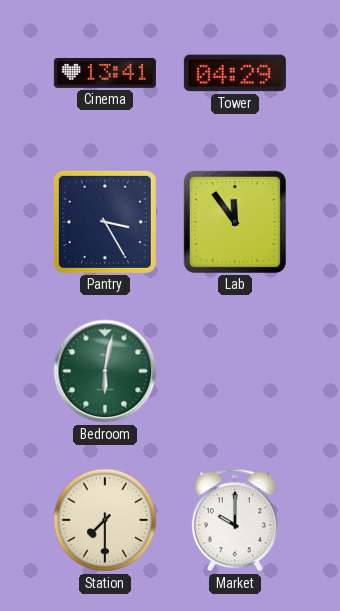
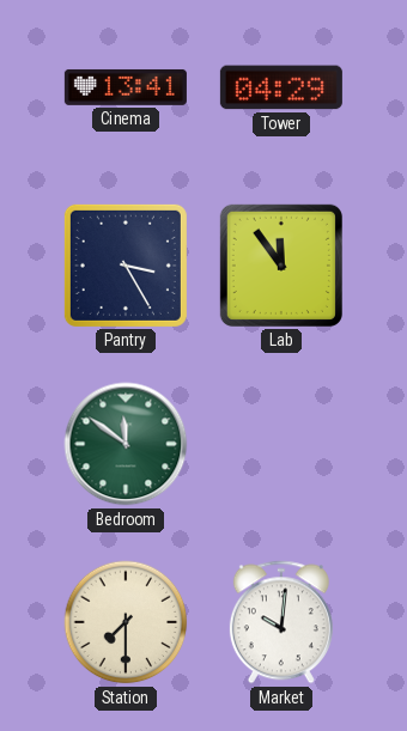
Bedroom: 6:02 -> 11:51
Market: 10:00 -> 10:01
